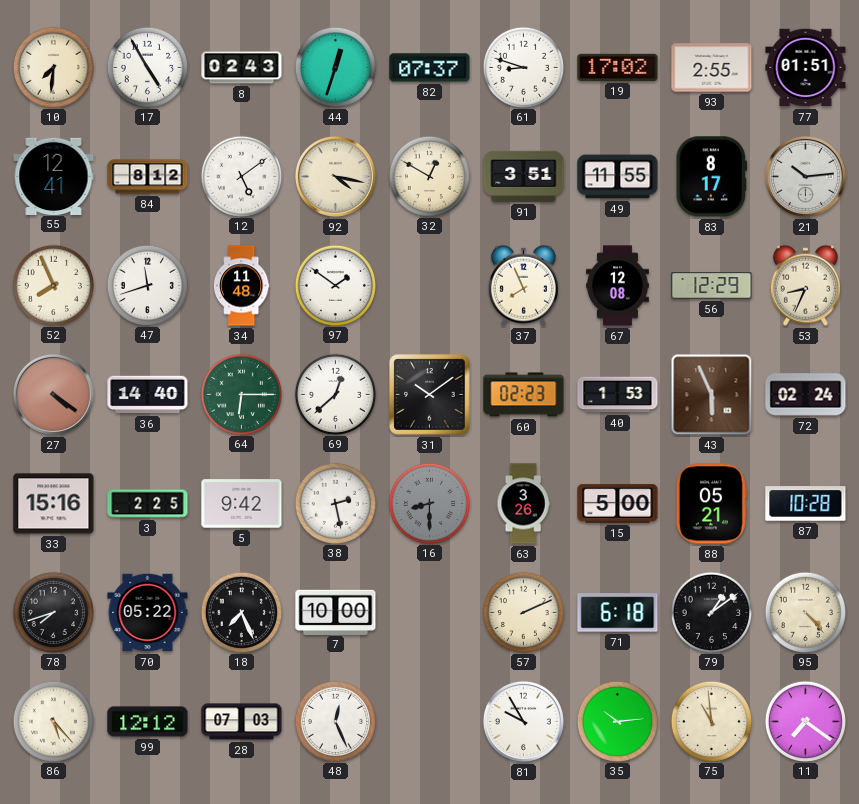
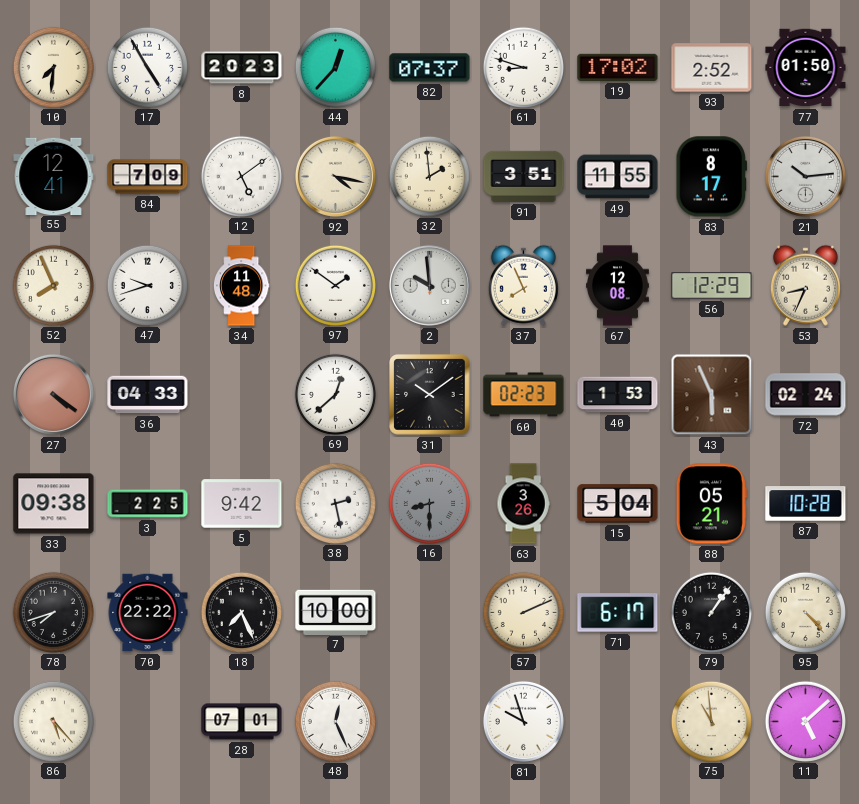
8: 02:43 -> 20:23
44: 12:33 -> 12:37
93: 2:55 -> 2:52
77: 01:51 -> 01:50
84: 8:12 -> 7:09
32: 12:50 -> 1:59
47: 11:42 -> 9:42
2: none -> 9:59
36: 14:40 -> 04:33
64: 6:15 -> none
33: 15:16 -> 09:38
15: 5:00 -> 5:04
70: 05:22 -> 22:22
71: 6:18 -> 6:17
79: 1:09 -> 1:06
99: 12:12 -> none
28: 07:03 -> 07:01
81: 9:55 -> 9:57
35: 10:14 -> none
11: 7:21 -> 5:08
